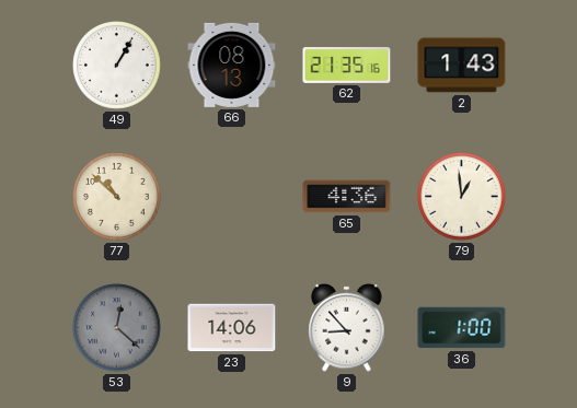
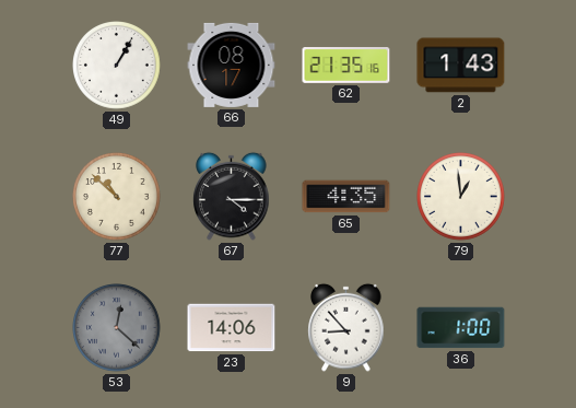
66: 08:13 -> 08:17
67: none -> 4:15
65: 4:36 -> 4:35
